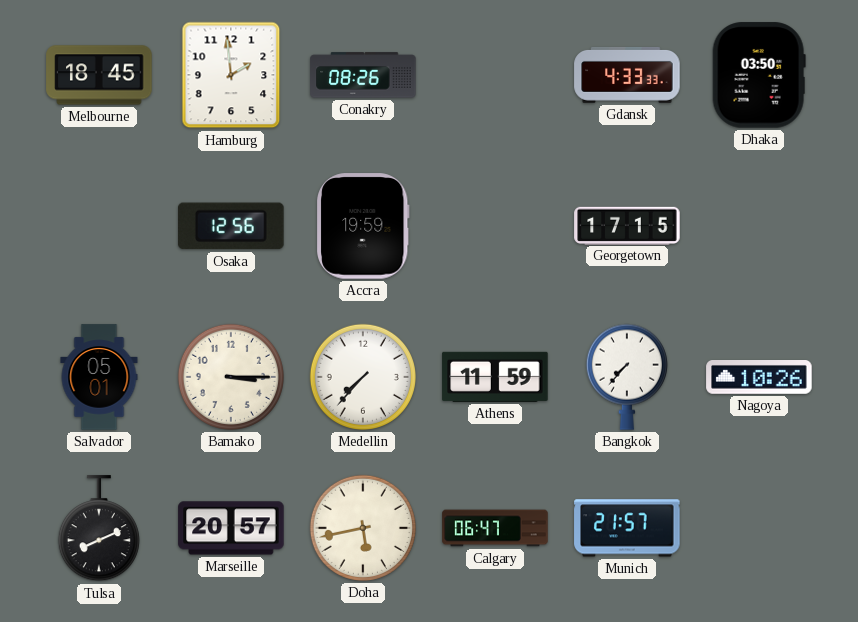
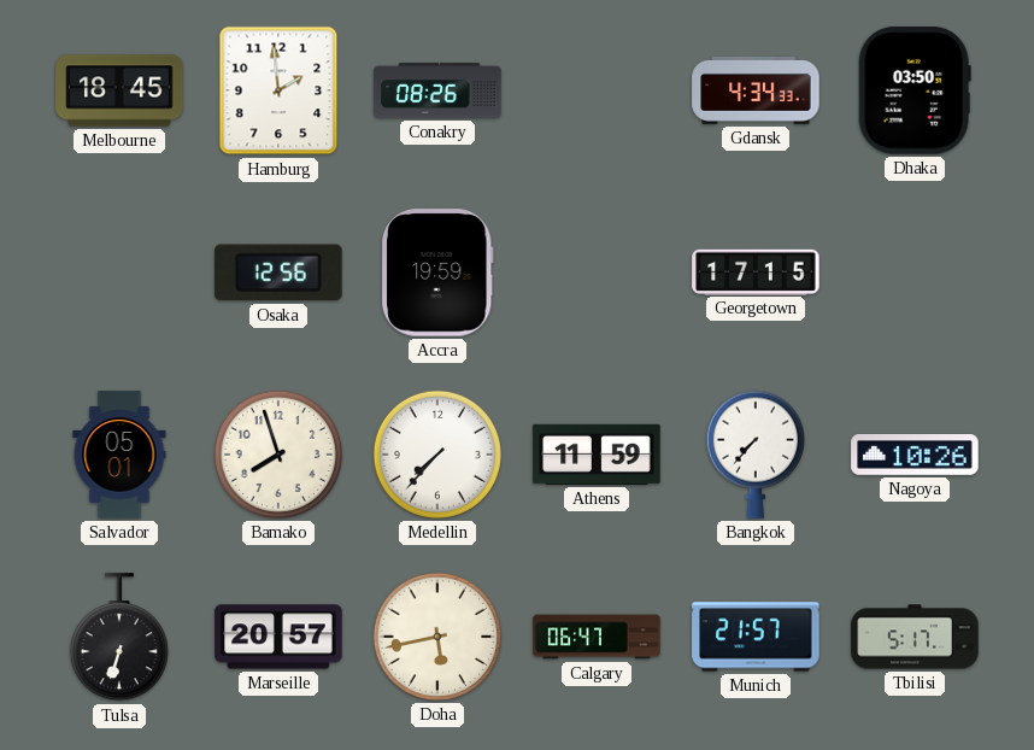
Gdansk: 4:33 -> 4:34
Bamako: 3:15 -> 7:57
Tulsa: 8:11 -> 6:33
Tbilisi: none -> 5:17
